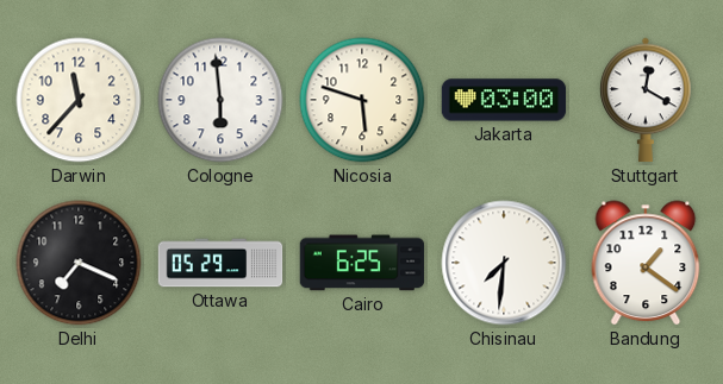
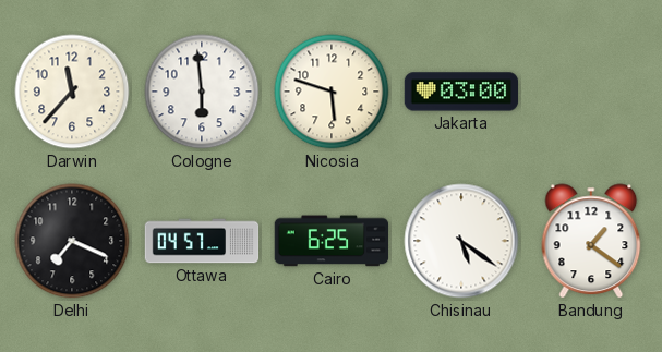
Stuttgart: 12:20 -> none
Ottawa: 05:29 -> 04:57
Chisinau: 7:31 -> 5:21
